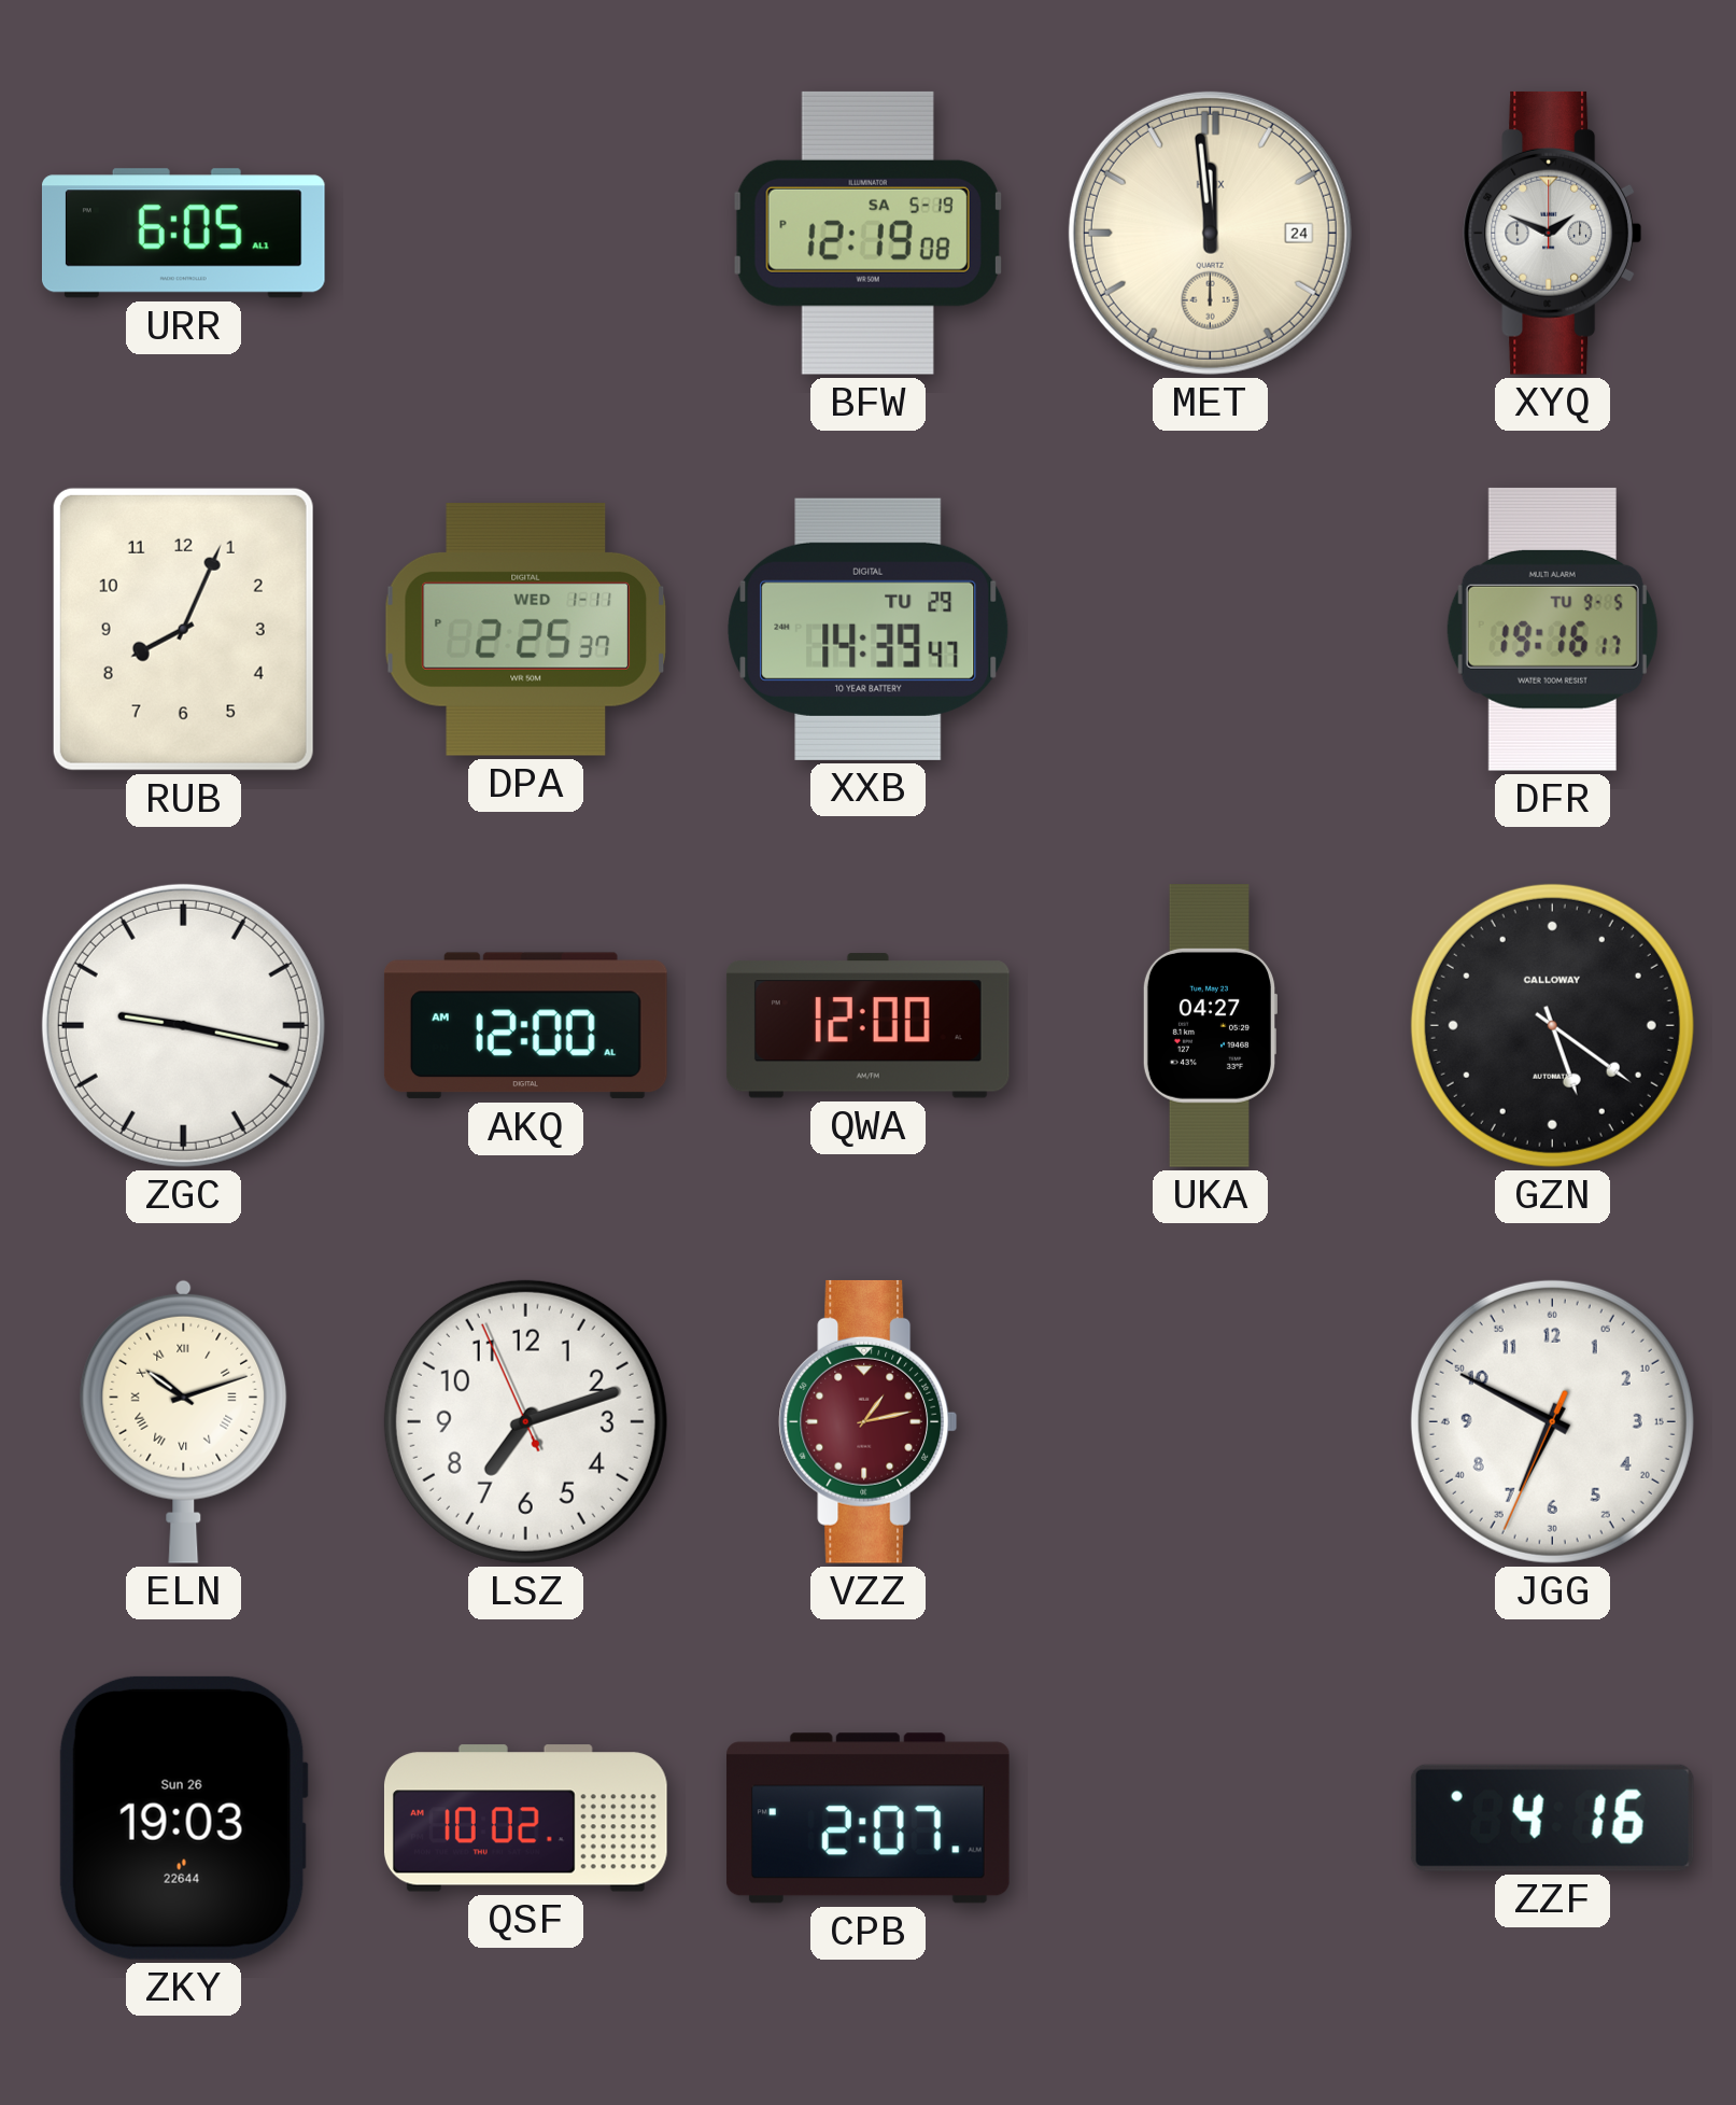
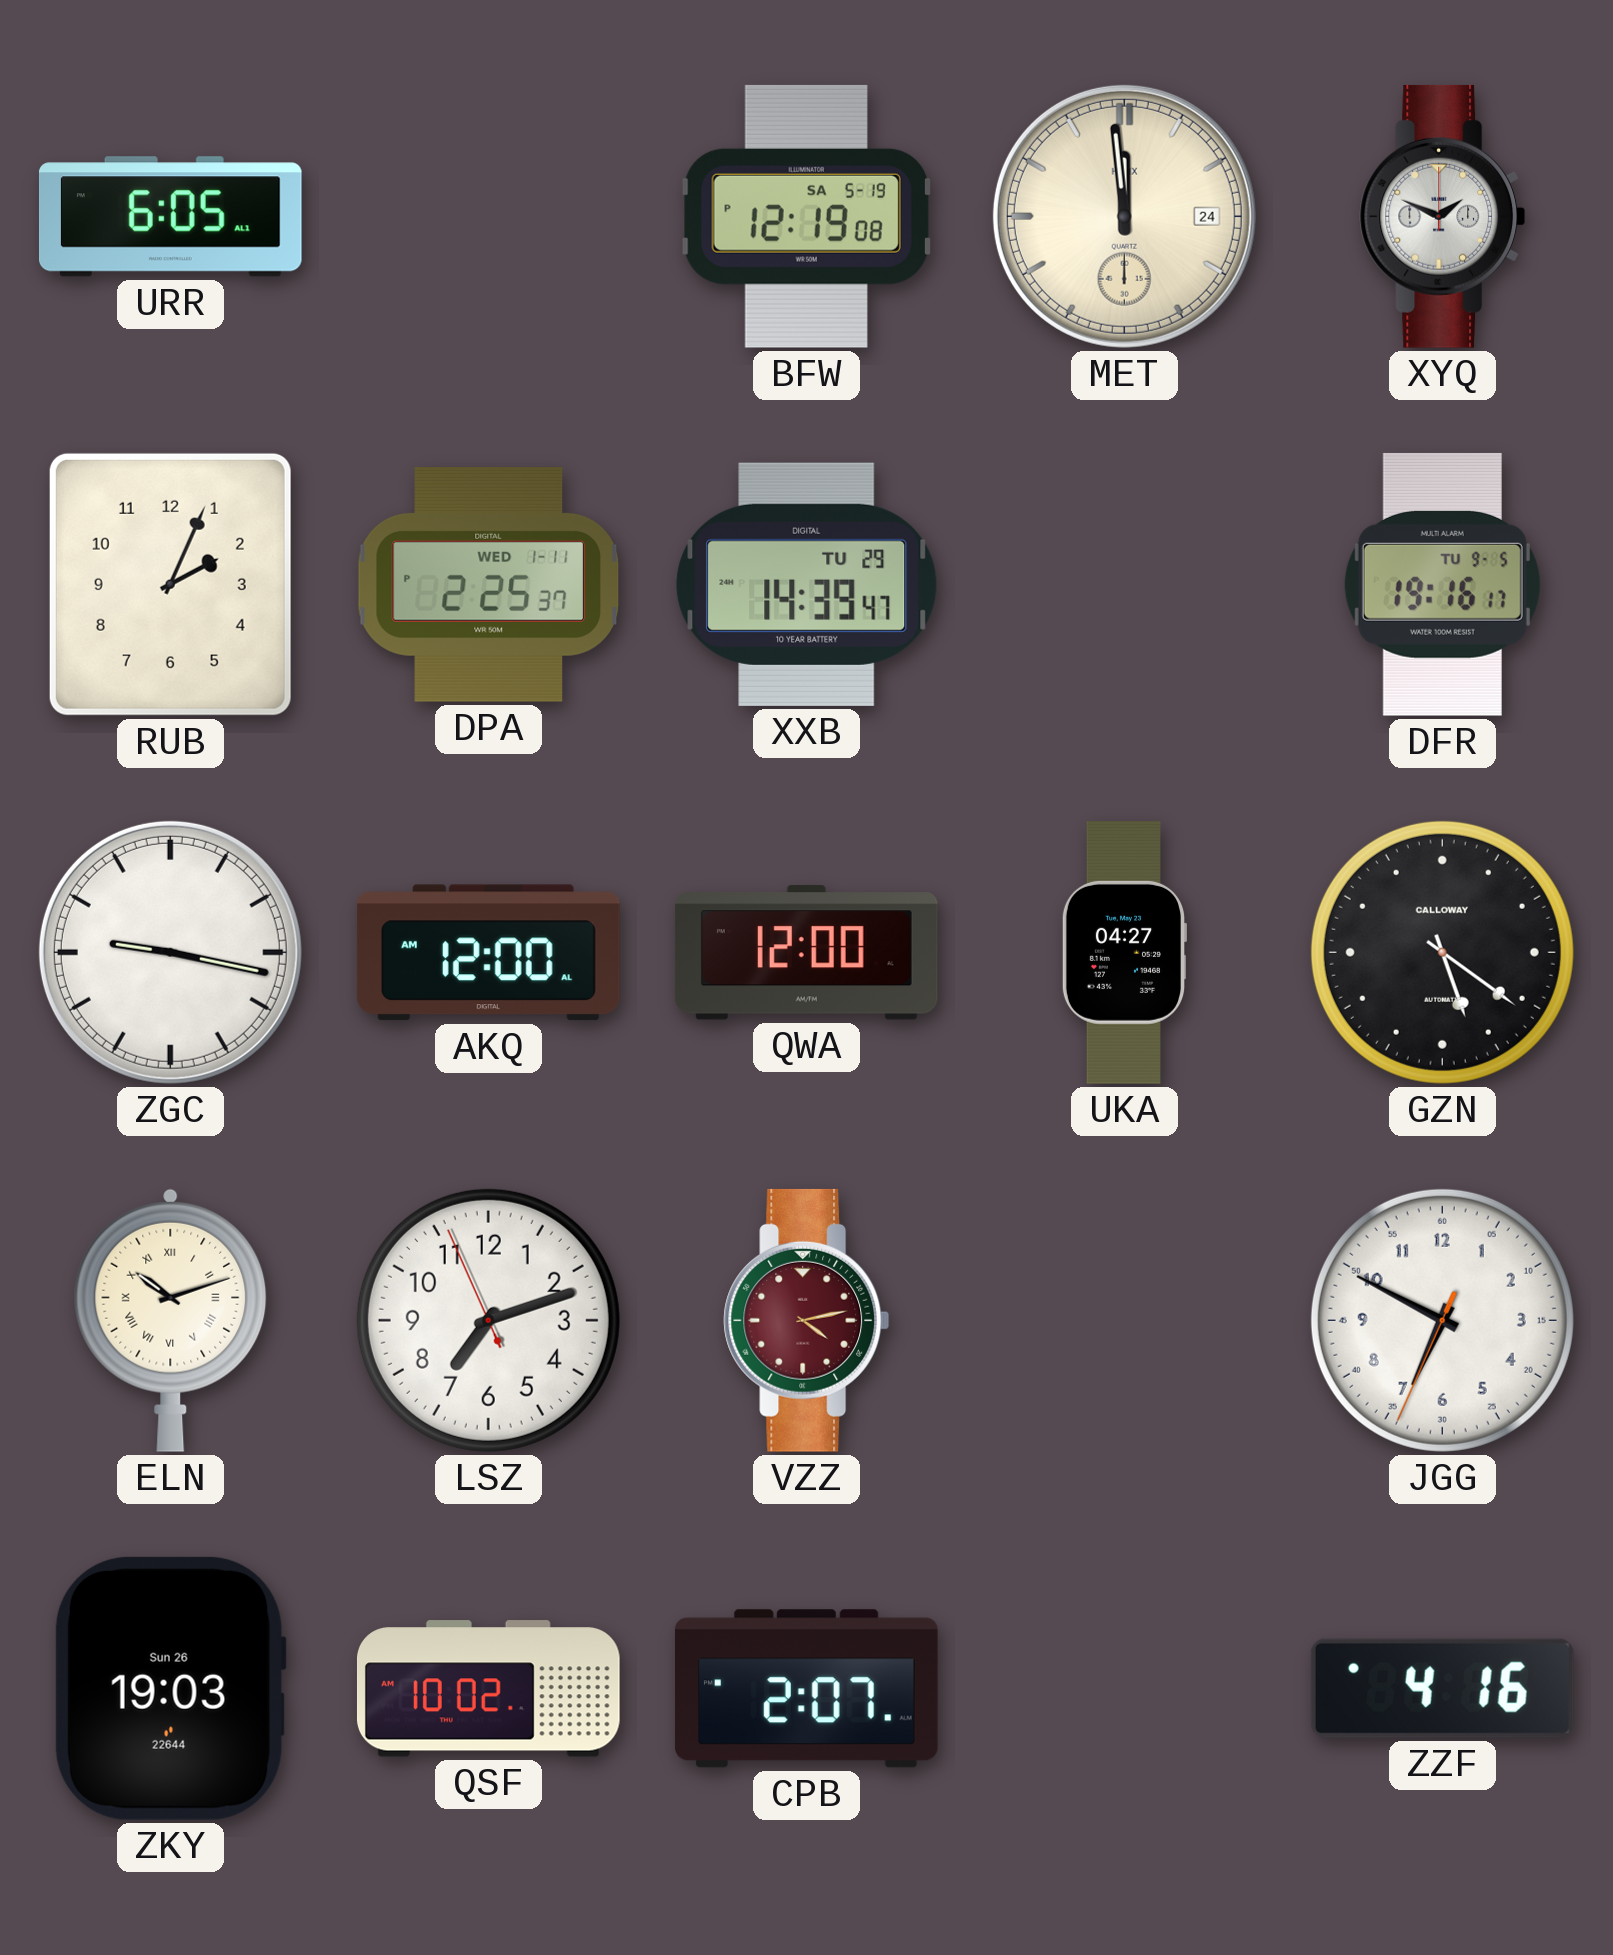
RUB: 8:04 -> 2:04
VZZ: 1:13 -> 4:13
